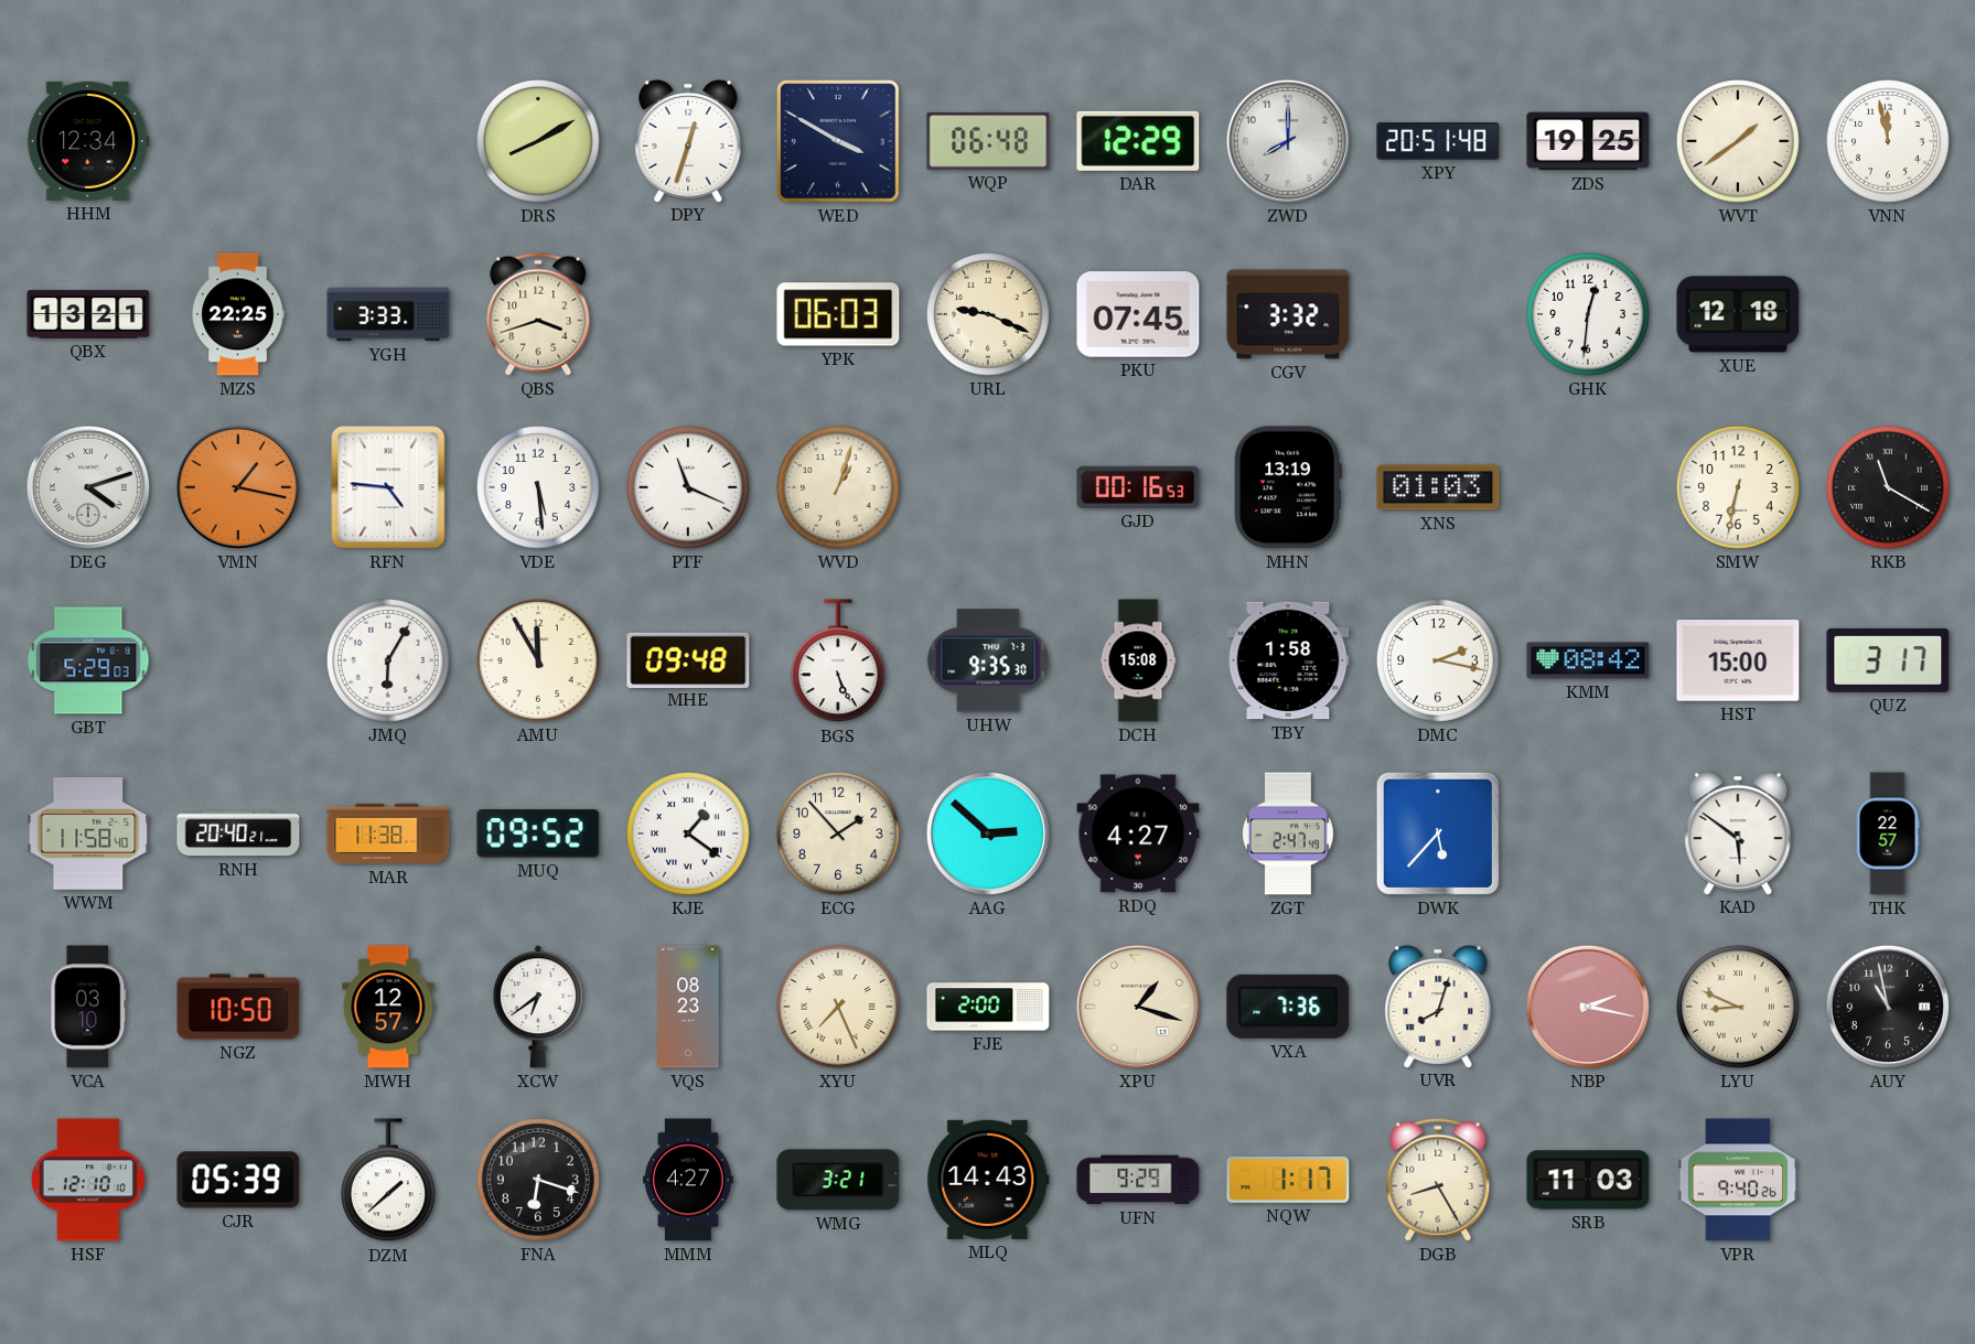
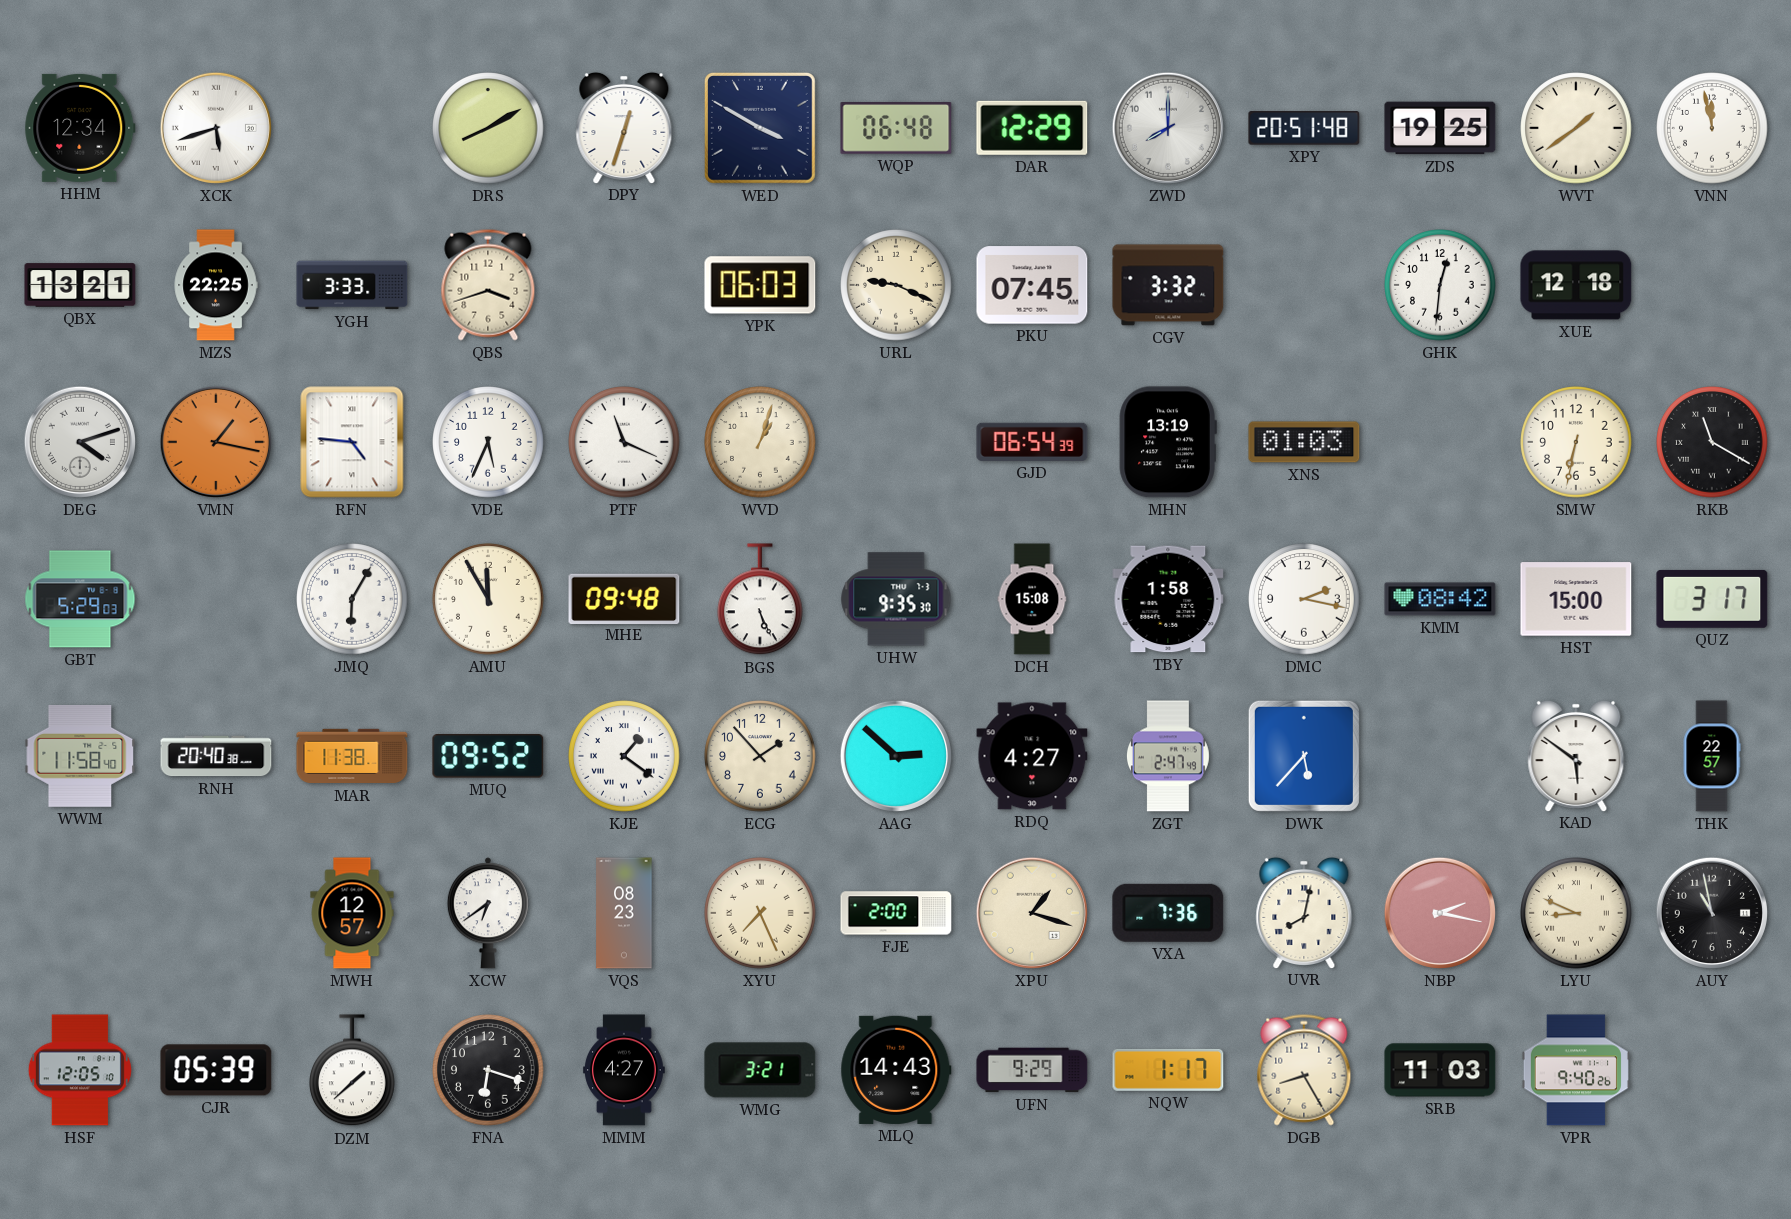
XCK: none -> 5:42
VDE: 5:29 -> 5:34
GJD: 00:16 -> 06:54
RNH: 20:40:21 -> 20:40:38
VCA: 03:10 -> none
NGZ: 10:50 -> none
UVR: 8:03 -> 8:02
HSF: 12:10 -> 12:05
